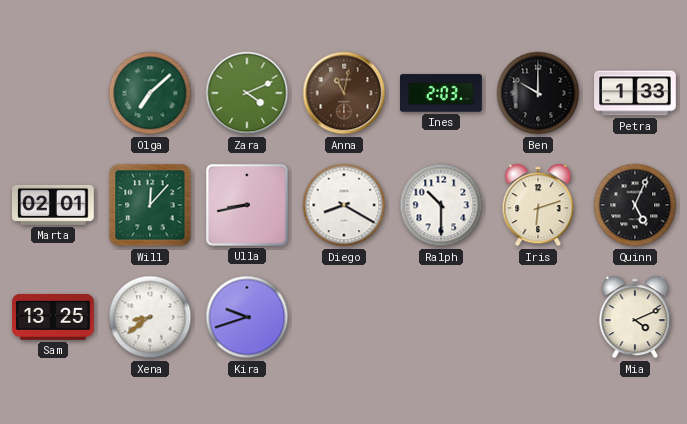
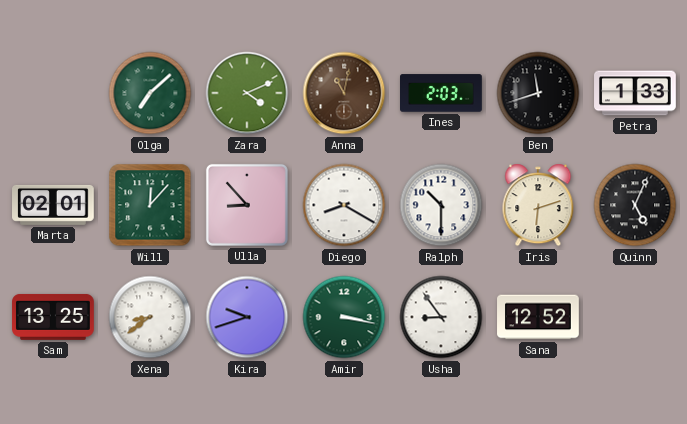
Ben: 10:00 -> 11:42
Ulla: 8:43 -> 8:53
Amir: none -> 3:17
Usha: none -> 8:54
Sana: none -> 12:52
Mia: 4:11 -> none
